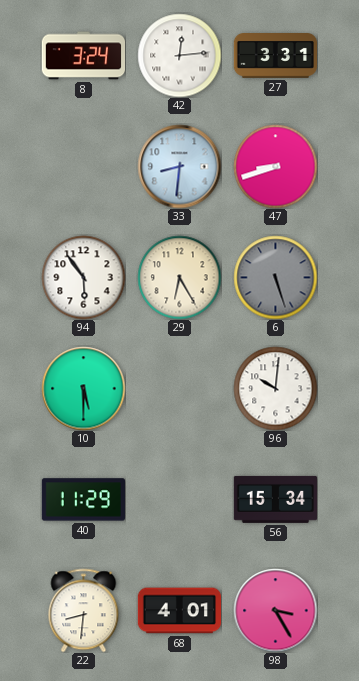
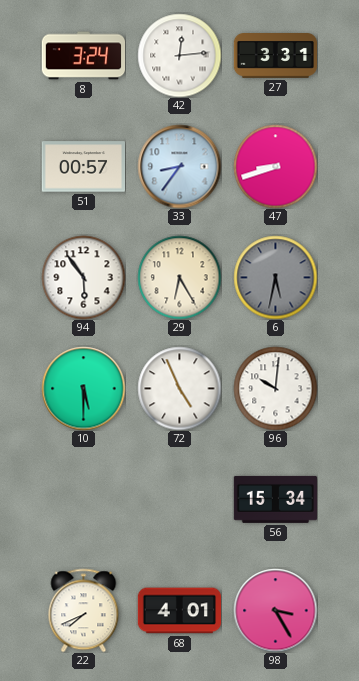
51: none -> 00:57
33: 8:31 -> 8:36
6: 5:27 -> 5:32
72: none -> 4:56
40: 11:29 -> none
22: 8:31 -> 7:41
